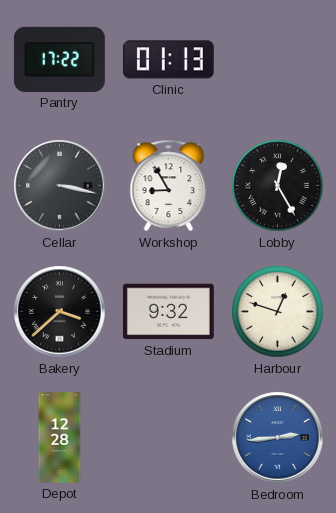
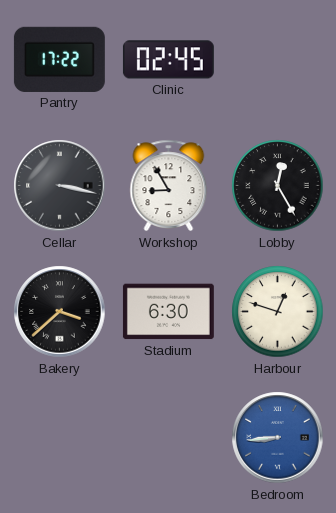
Clinic: 01:13 -> 02:45
Stadium: 9:32 -> 6:30
Depot: 12:28 -> none
Bedroom: 2:44 -> 8:44
